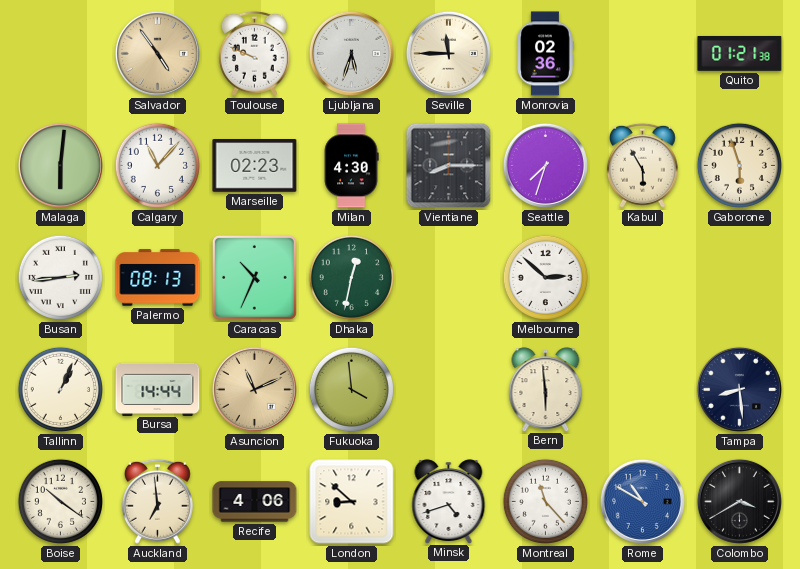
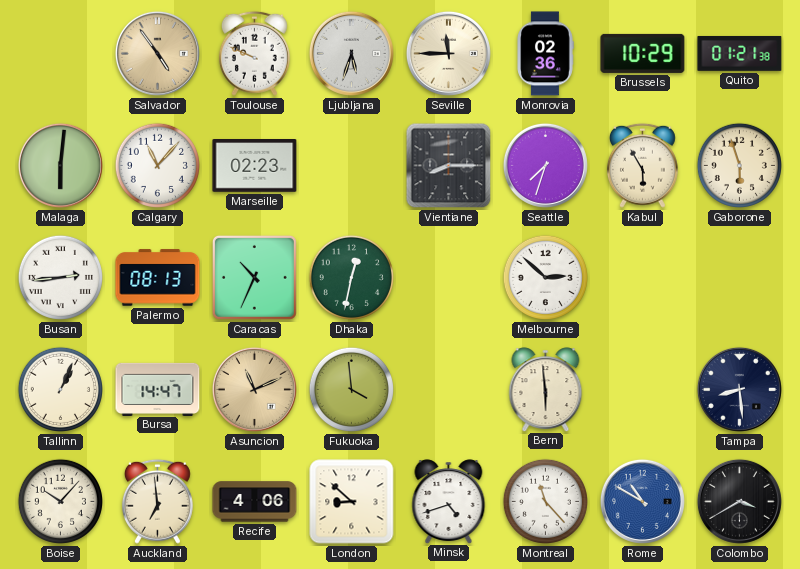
Brussels: none -> 10:29
Milan: 4:30 -> none
Bursa: 14:44 -> 14:47
Boise: 10:21 -> 10:07
